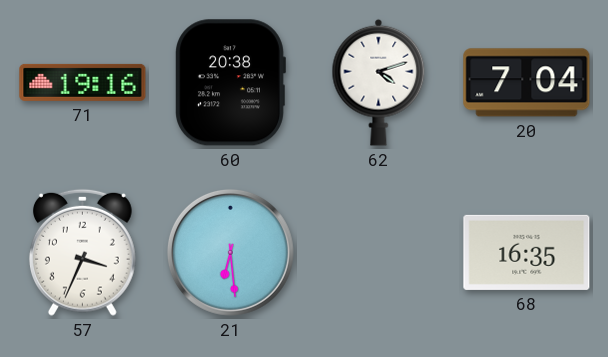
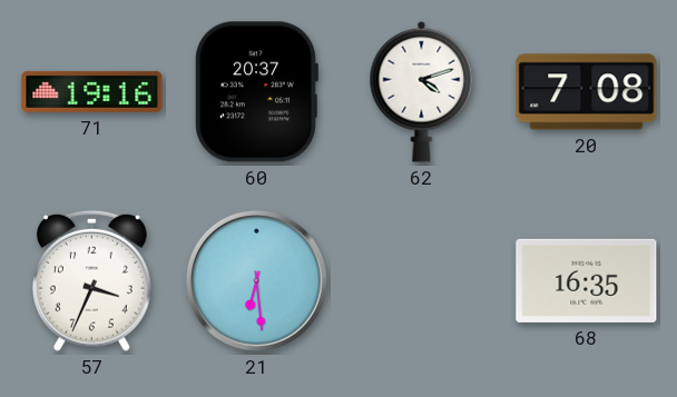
60: 20:38 -> 20:37
20: 7:04 -> 7:08
